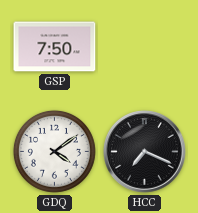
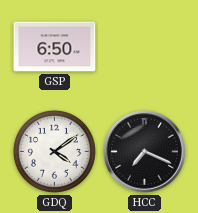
GSP: 7:50 -> 6:50
